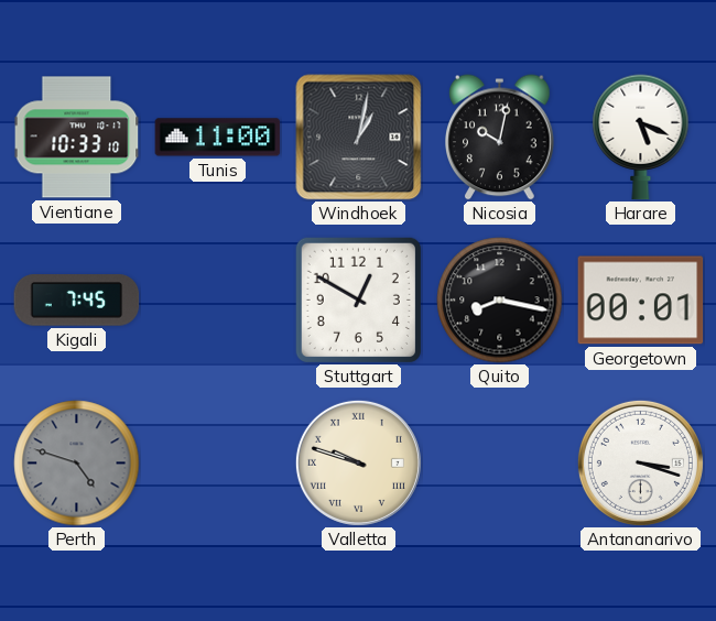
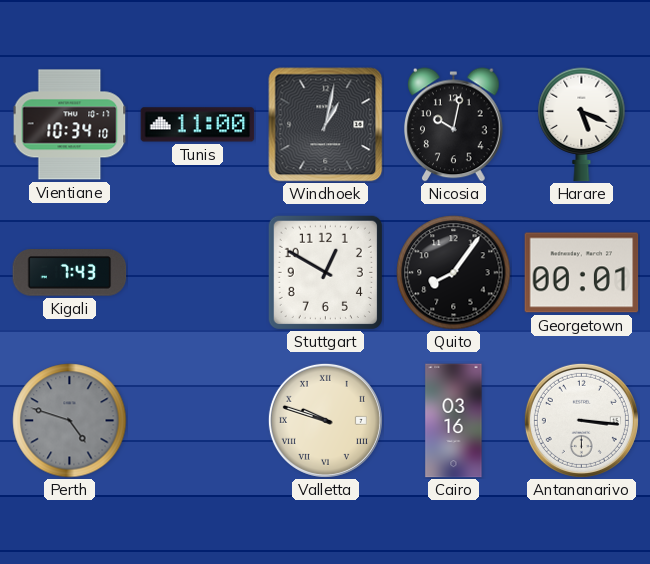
Vientiane: 10:33 -> 10:34
Kigali: 7:45 -> 7:43
Quito: 8:17 -> 8:06
Cairo: none -> 03:16
Antananarivo: 3:18 -> 3:16
